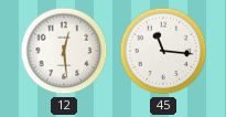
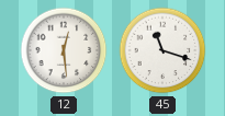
45: 11:16 -> 11:18
